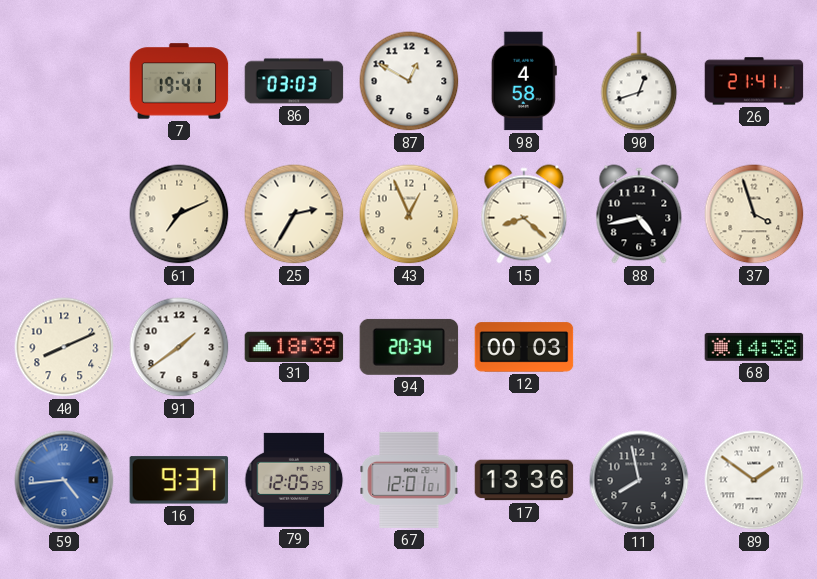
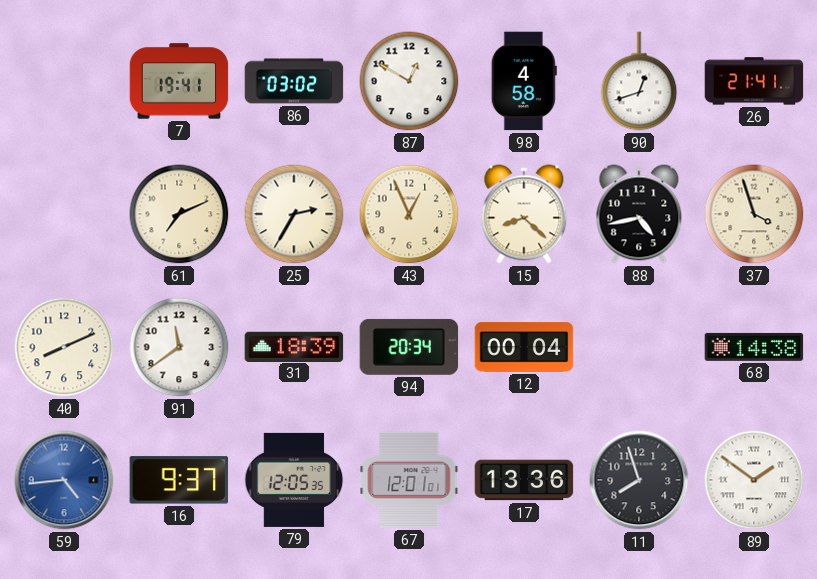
86: 03:03 -> 03:02
91: 1:39 -> 11:39
12: 00:03 -> 00:04
11: 7:58 -> 7:57
